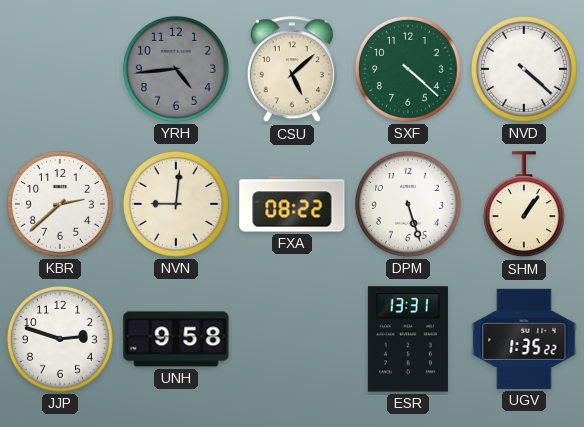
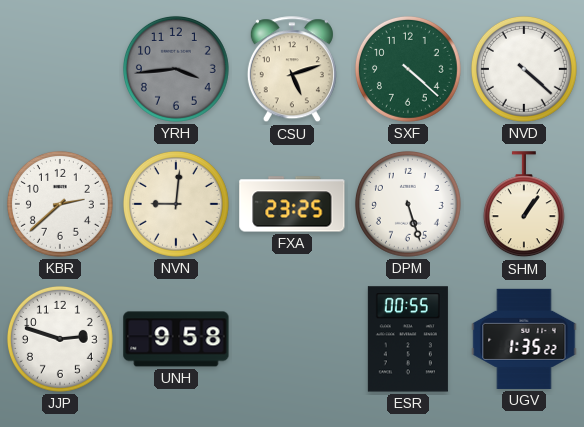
YRH: 4:44 -> 3:44
CSU: 5:08 -> 5:12
FXA: 08:22 -> 23:25
ESR: 13:31 -> 00:55
